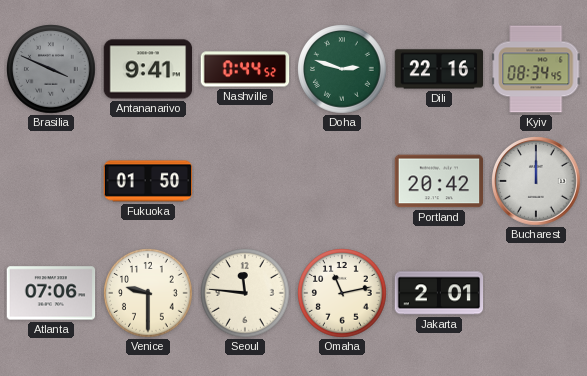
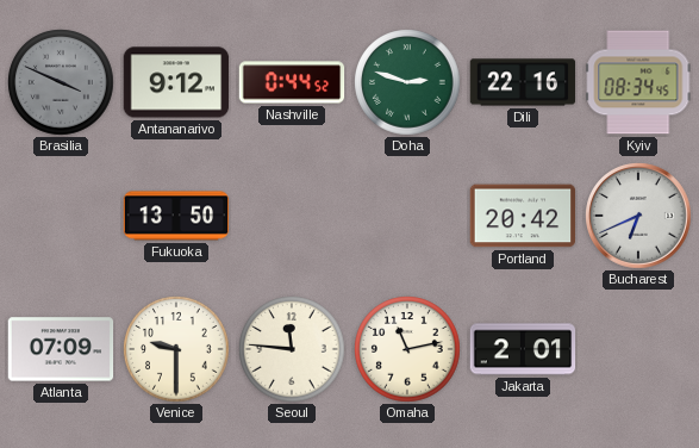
Antananarivo: 9:41 -> 9:12
Fukuoka: 01:50 -> 13:50
Bucharest: 12:00 -> 6:41
Atlanta: 07:06 -> 07:09
